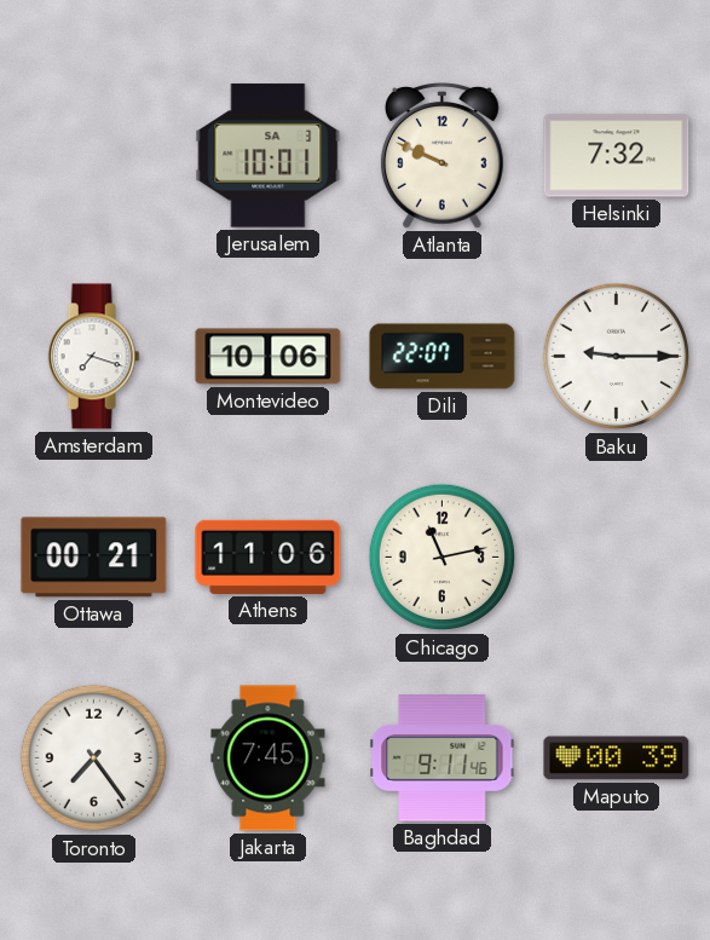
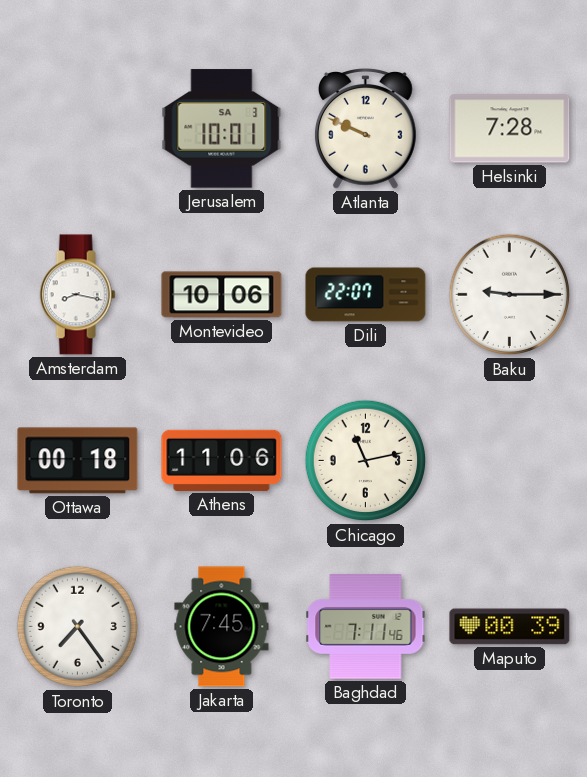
Helsinki: 7:32 -> 7:28
Amsterdam: 7:18 -> 8:17
Ottawa: 00:21 -> 00:18
Baghdad: 9:11 -> 7:11
